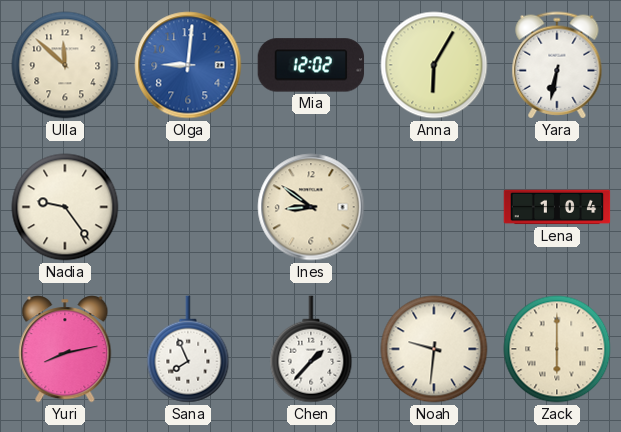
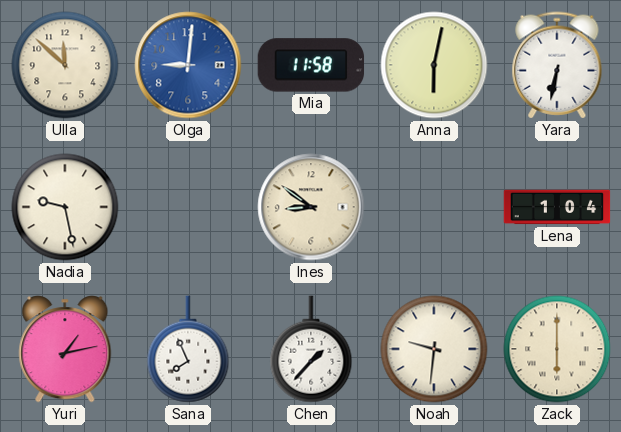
Mia: 12:02 -> 11:58
Anna: 6:05 -> 6:02
Nadia: 9:24 -> 9:28
Yuri: 8:13 -> 1:13
